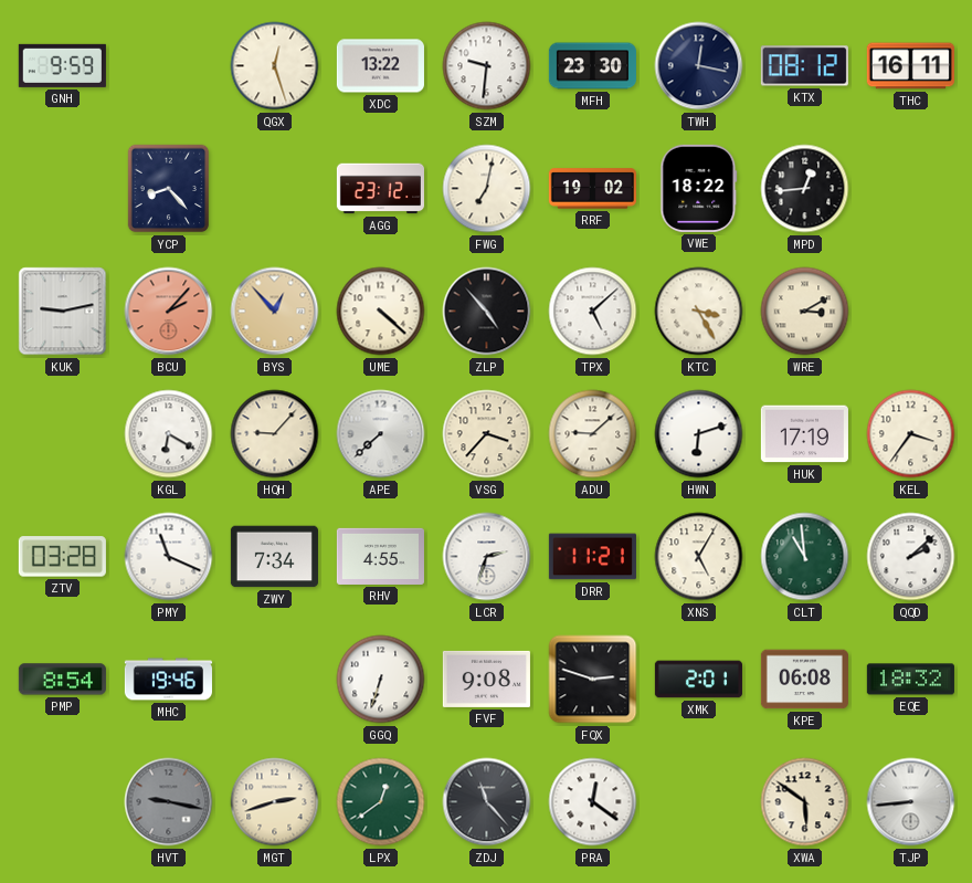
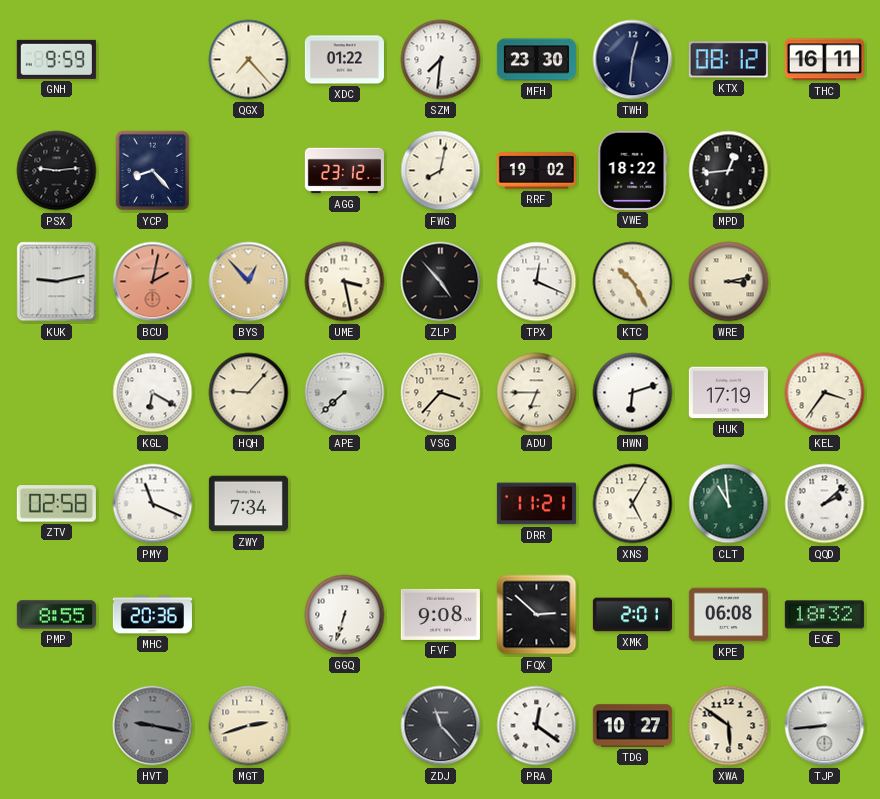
QGX: 12:27 -> 7:23
XDC: 13:22 -> 01:22
SZM: 9:31 -> 7:31
TWH: 12:17 -> 12:31
PSX: none -> 9:14
FWG: 7:02 -> 8:02
BCU: 2:07 -> 2:02
UME: 4:22 -> 3:28
TPX: 5:08 -> 12:19
KTC: 3:25 -> 10:25
WRE: 3:10 -> 3:13
ADU: 9:08 -> 6:45
ZTV: 03:28 -> 02:58
RHV: 4:55 -> none
LCR: 2:33 -> none
PMP: 8:54 -> 8:55
MHC: 19:46 -> 20:36
FQX: 2:48 -> 2:52
LPX: 12:39 -> none
TDG: none -> 10:27
